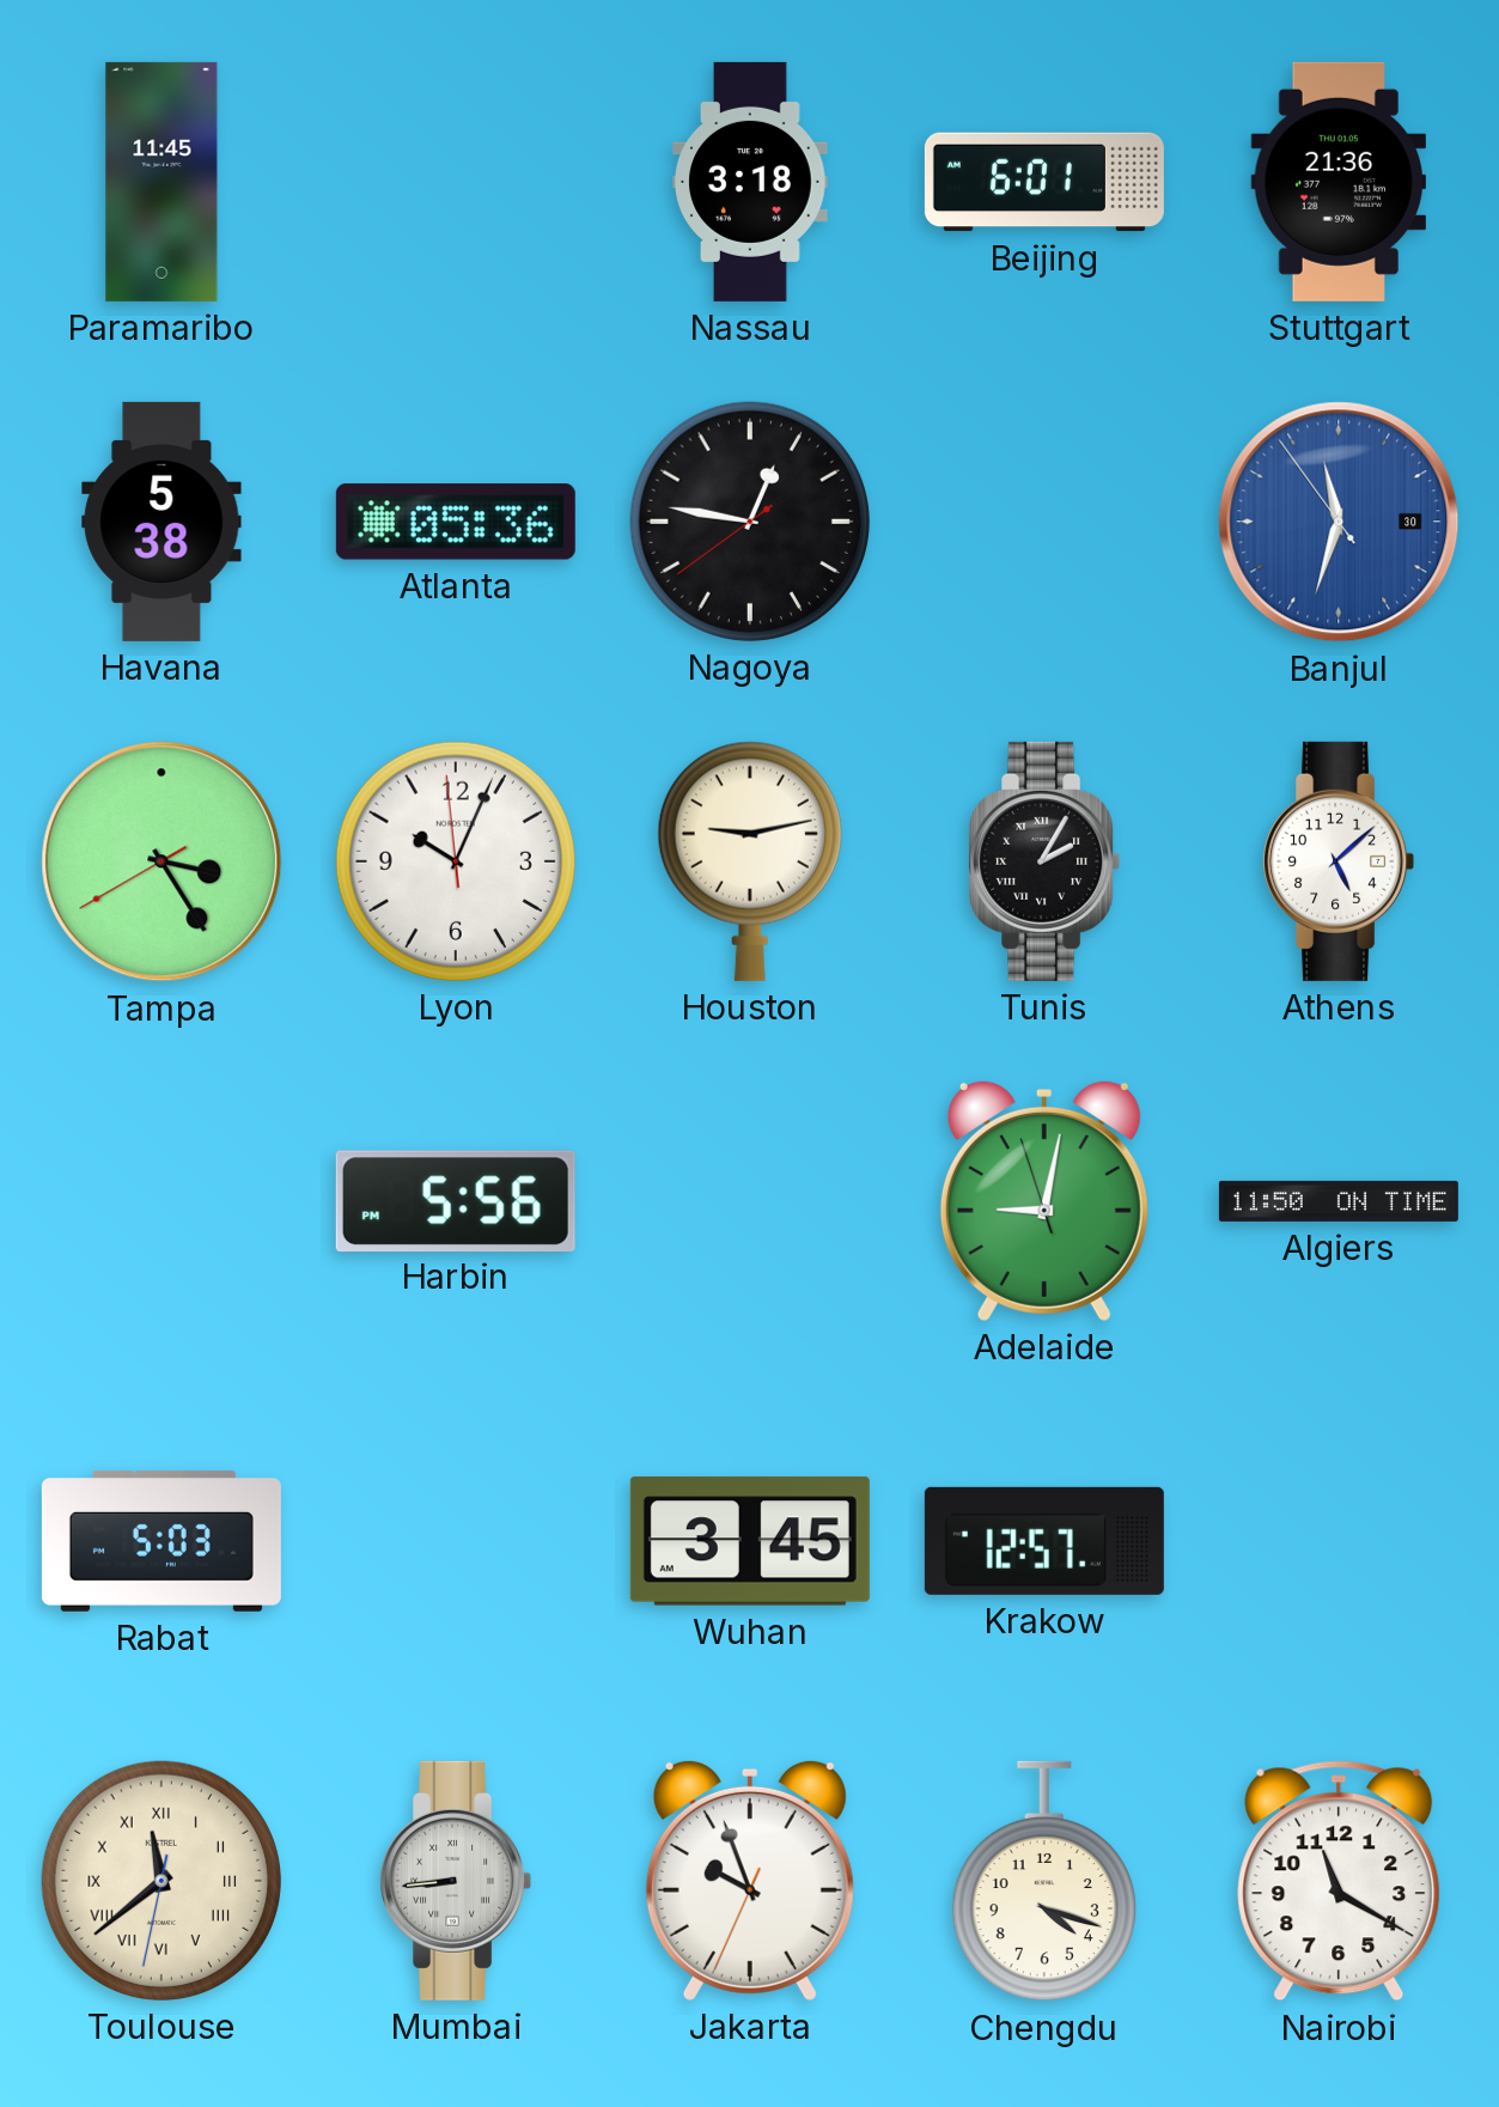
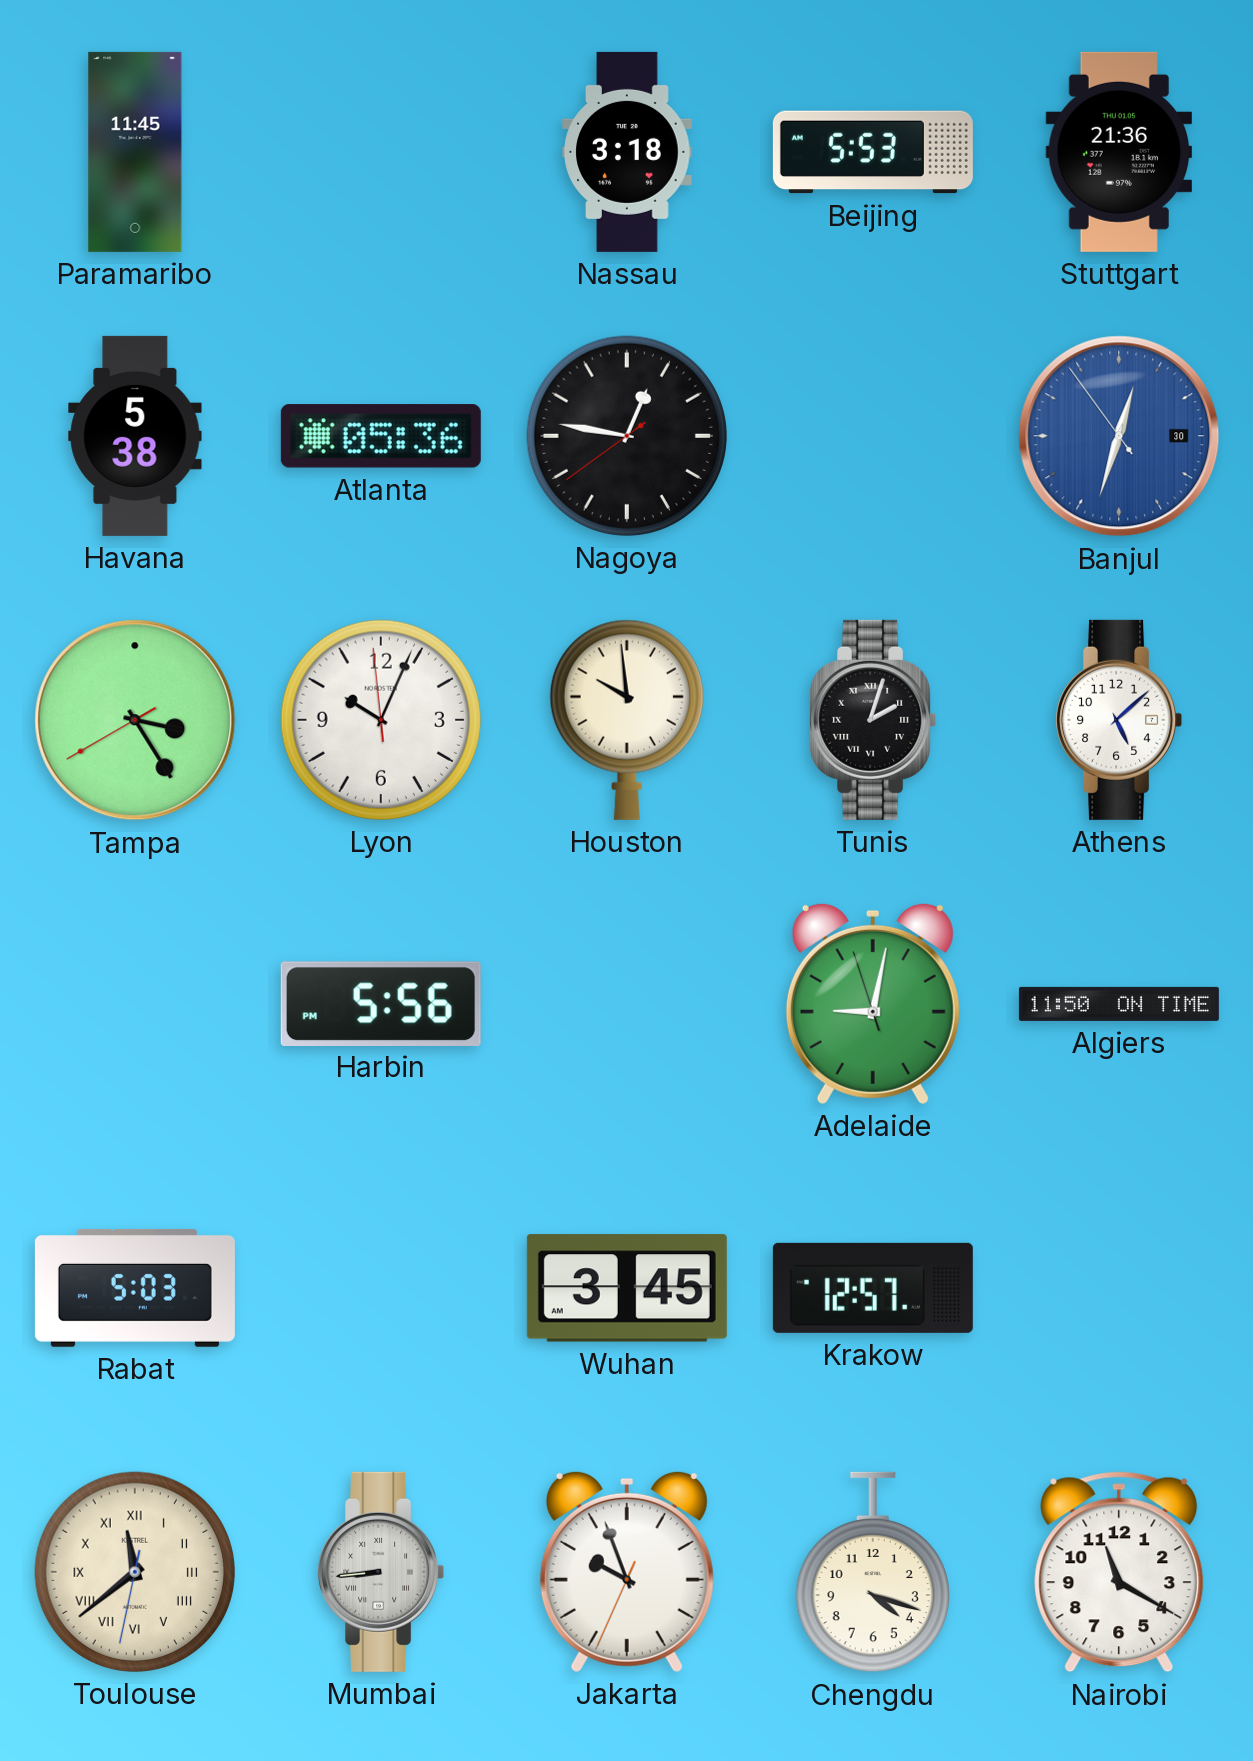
Beijing: 6:01 -> 5:53
Banjul: 11:32 -> 12:32
Houston: 9:13 -> 9:59
Tunis: 2:05 -> 2:03
